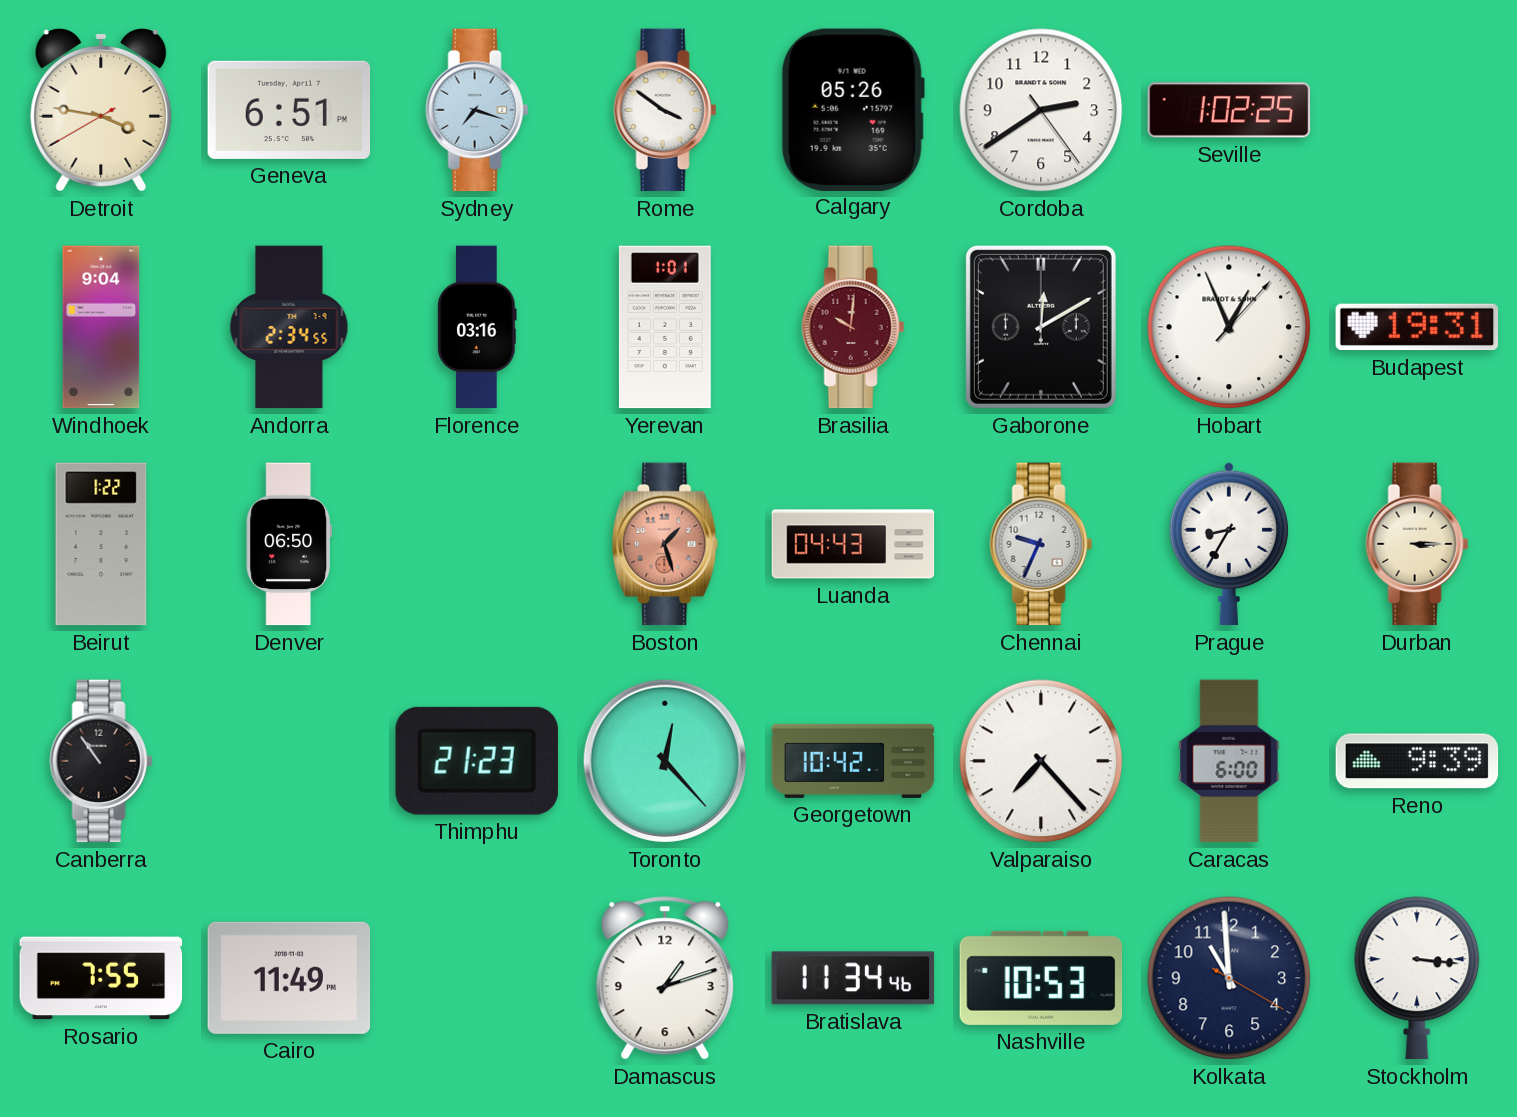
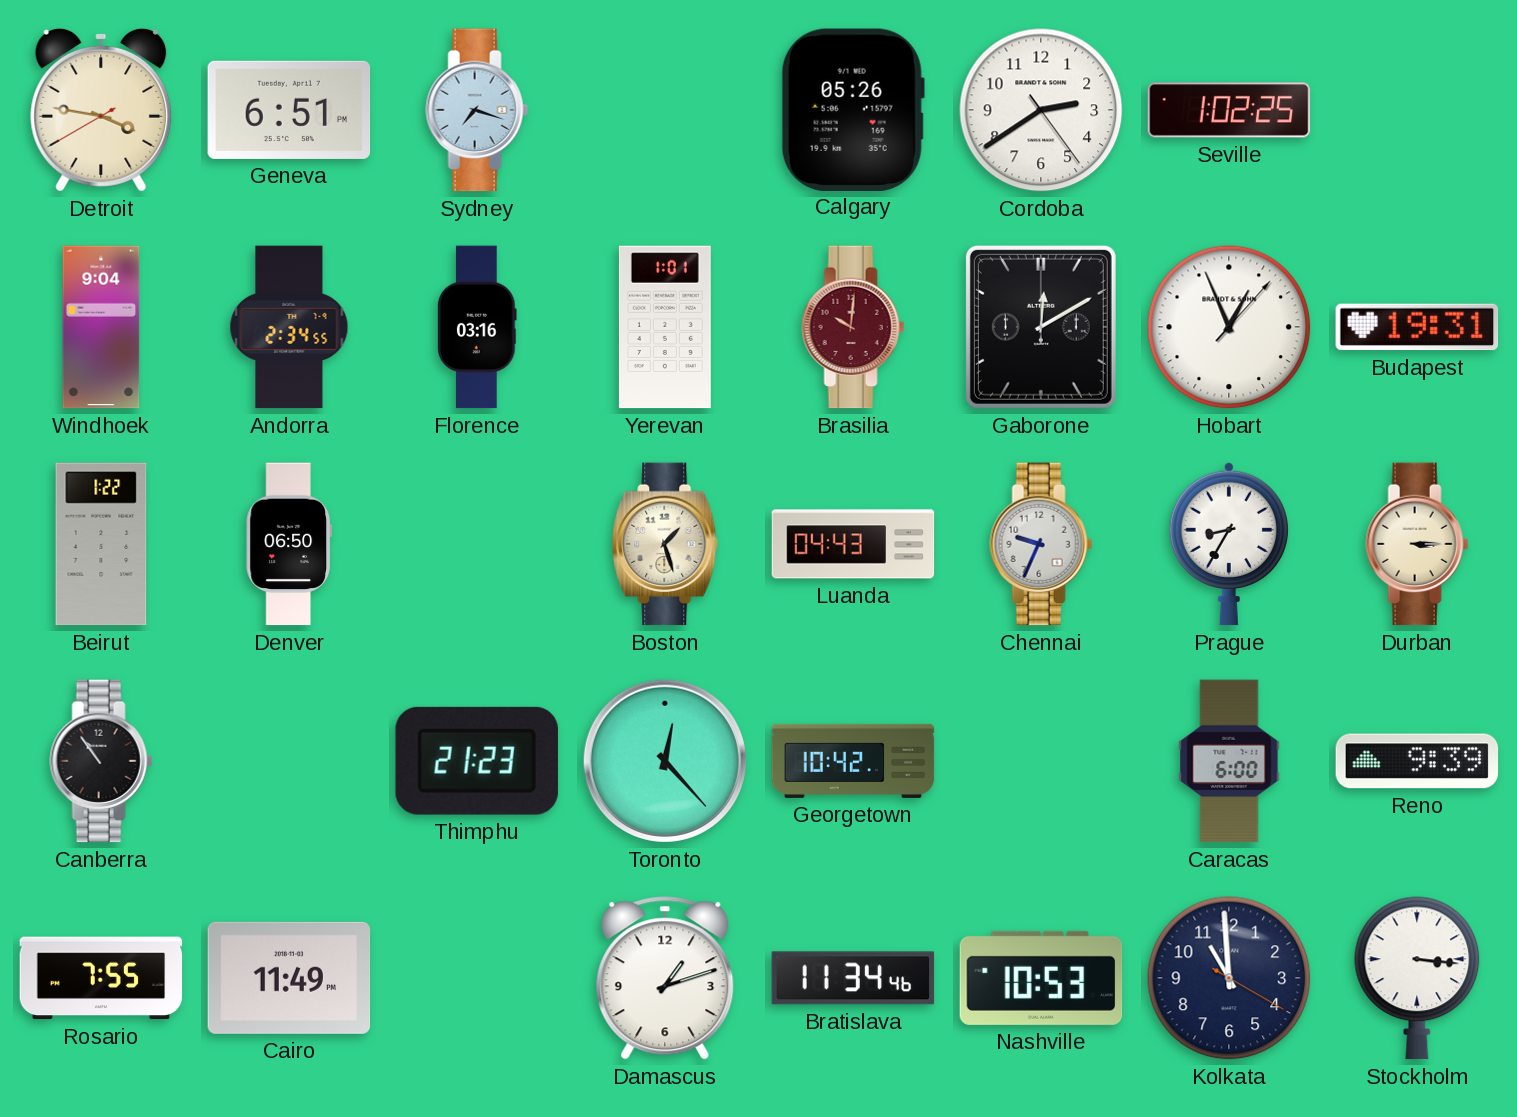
Rome: 3:51 -> none
Boston dial: salmon -> cream
Valparaiso: 7:23 -> none
